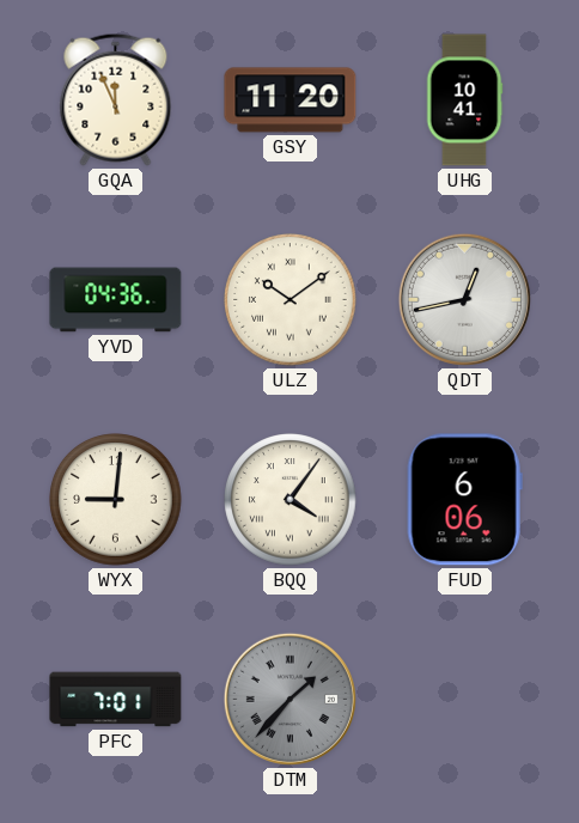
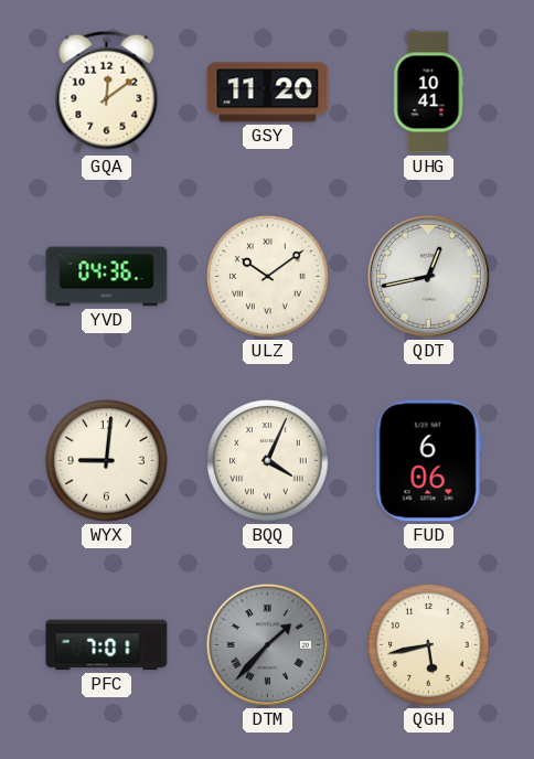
GQA: 11:56 -> 12:09
BQQ: 4:06 -> 4:04
QGH: none -> 5:43
